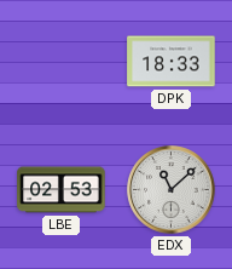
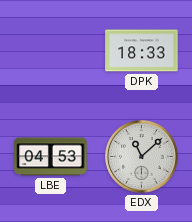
LBE: 02:53 -> 04:53
